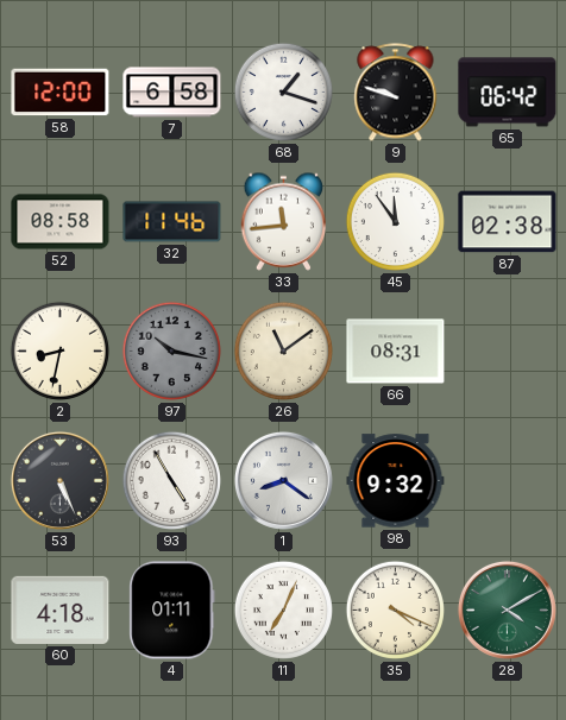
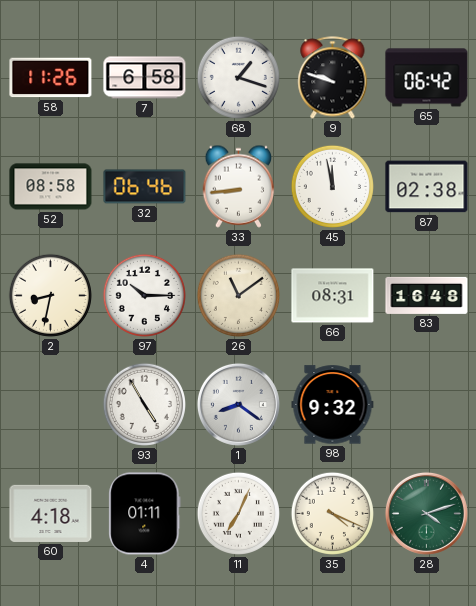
58: 12:00 -> 11:26
32: 11:46 -> 06:46
33: 11:44 -> 8:44
45: 11:54 -> 11:58
97: 10:17 -> 10:15
97 dial: grey -> white
83: none -> 16:48
53: 5:26 -> none
28: 4:10 -> 4:12
